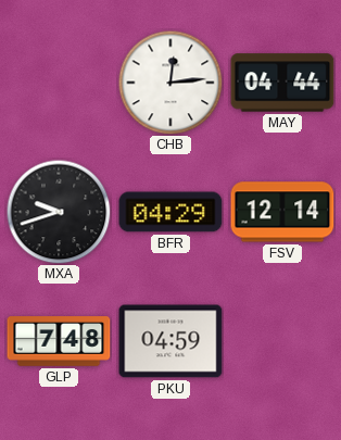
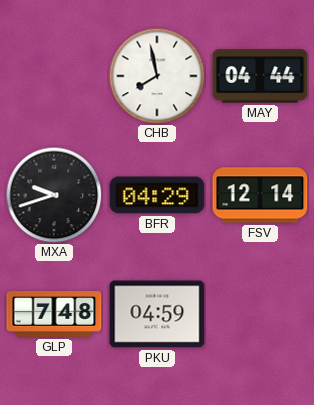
CHB: 12:14 -> 7:58
